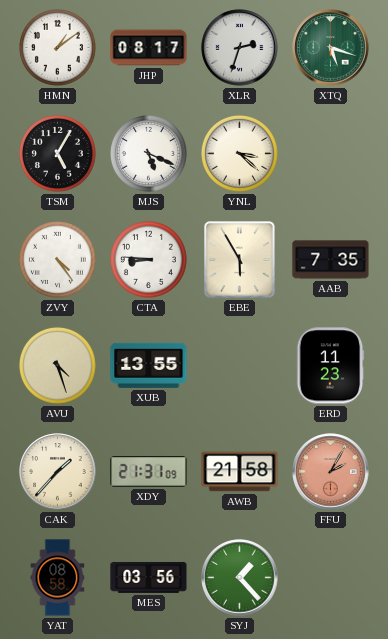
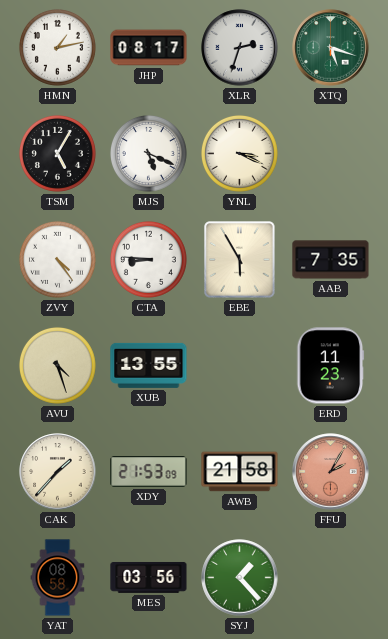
HMN: 1:09 -> 1:13
YNL: 3:22 -> 3:19
XDY: 21:31 -> 21:53
